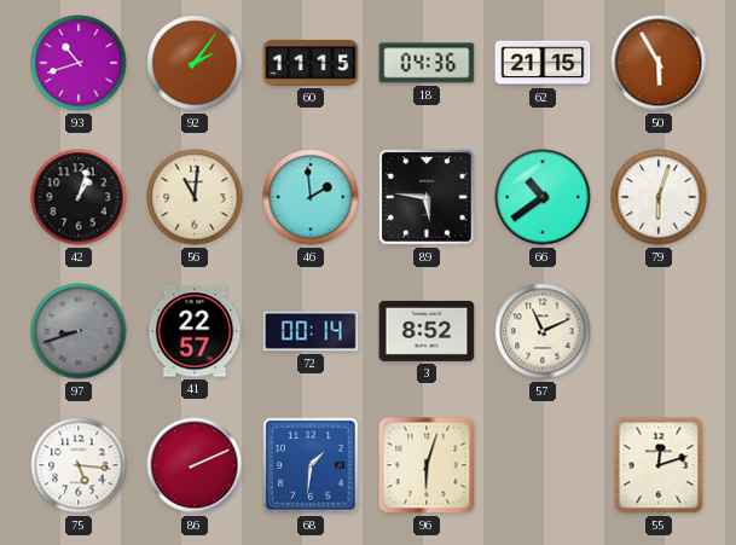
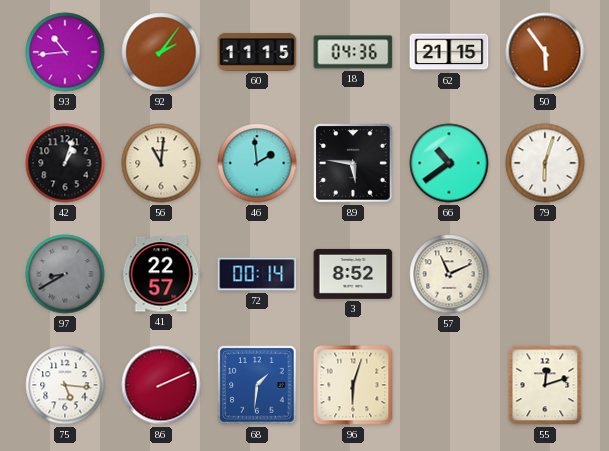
93: 10:42 -> 10:44
50: 5:55 -> 5:54
97: 8:42 -> 8:40
